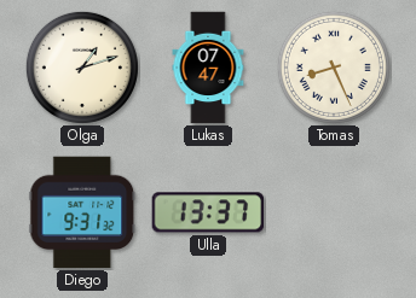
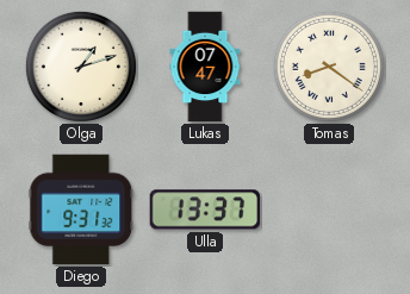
Tomas: 8:26 -> 8:21
